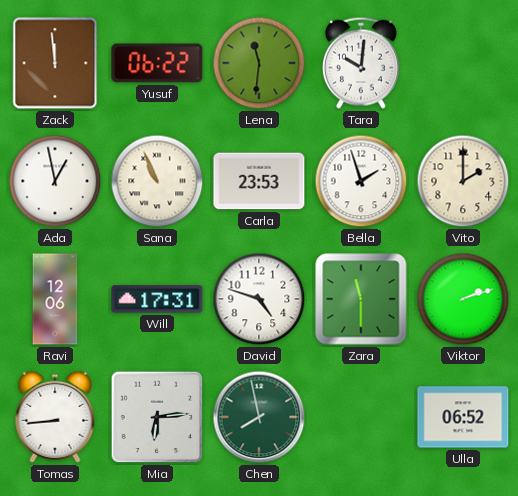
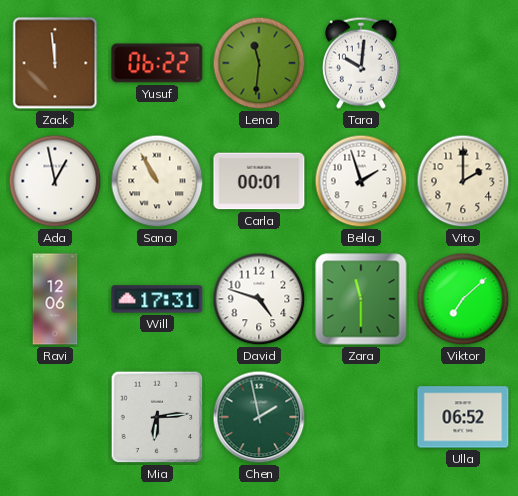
Sana: 10:56 -> 10:55
Carla: 23:53 -> 00:01
Viktor: 2:12 -> 7:08
Tomas: 8:44 -> none
Chen: 7:58 -> 1:58
